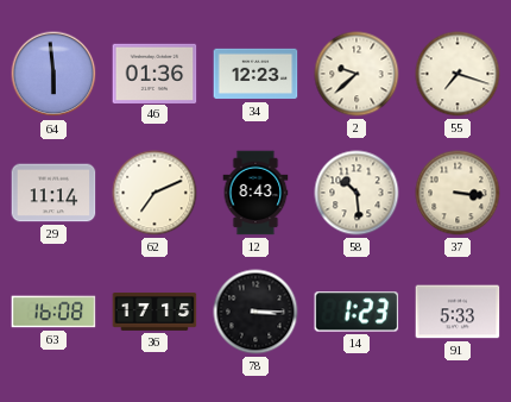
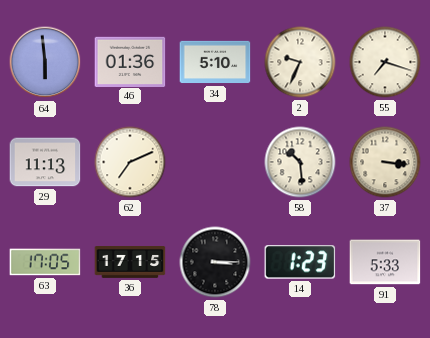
34: 12:23 -> 5:10
2: 9:38 -> 9:34
29: 11:14 -> 11:13
12: 8:43 -> none
63: 16:08 -> 17:05
